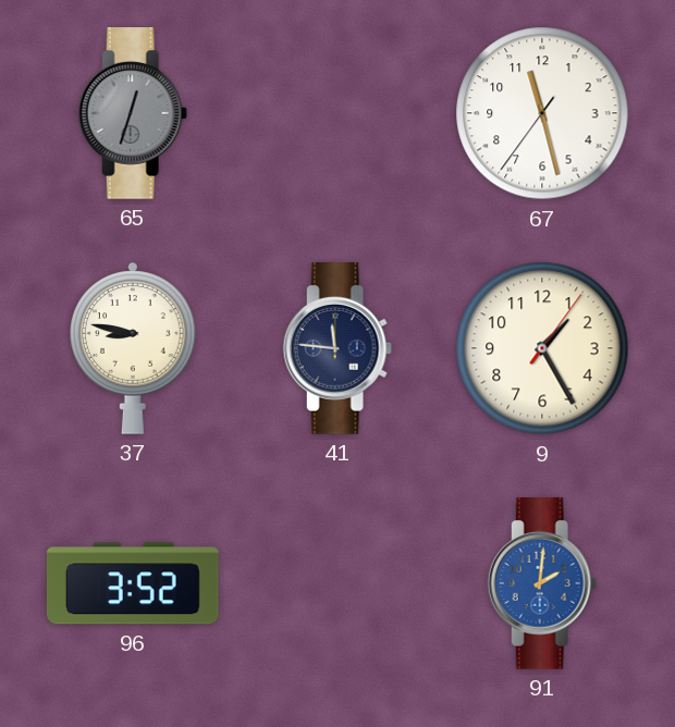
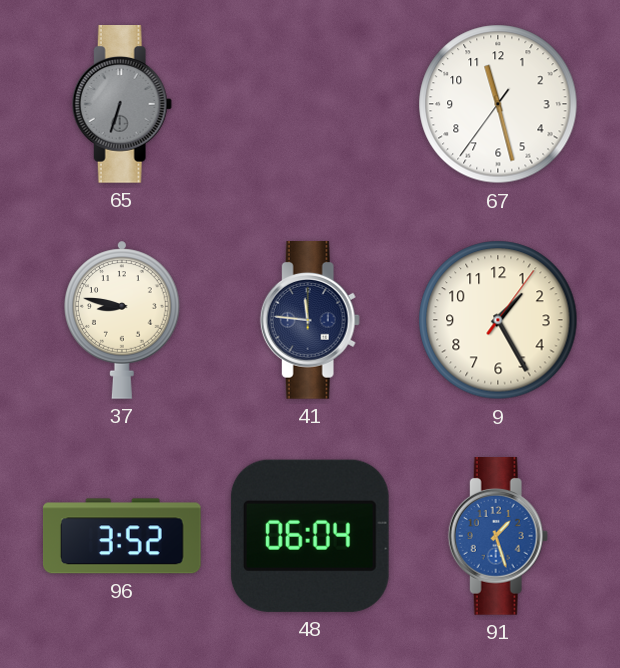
65: 12:33 -> 6:33
48: none -> 06:04
91: 2:01 -> 1:27
